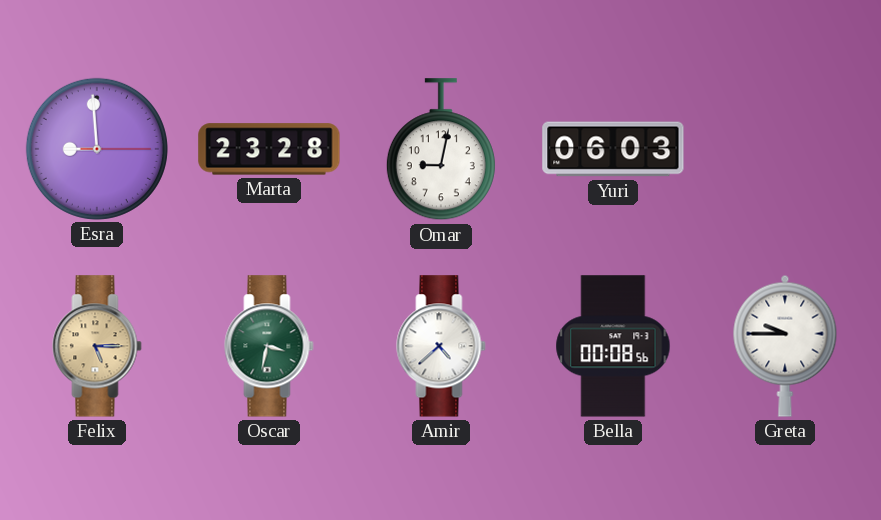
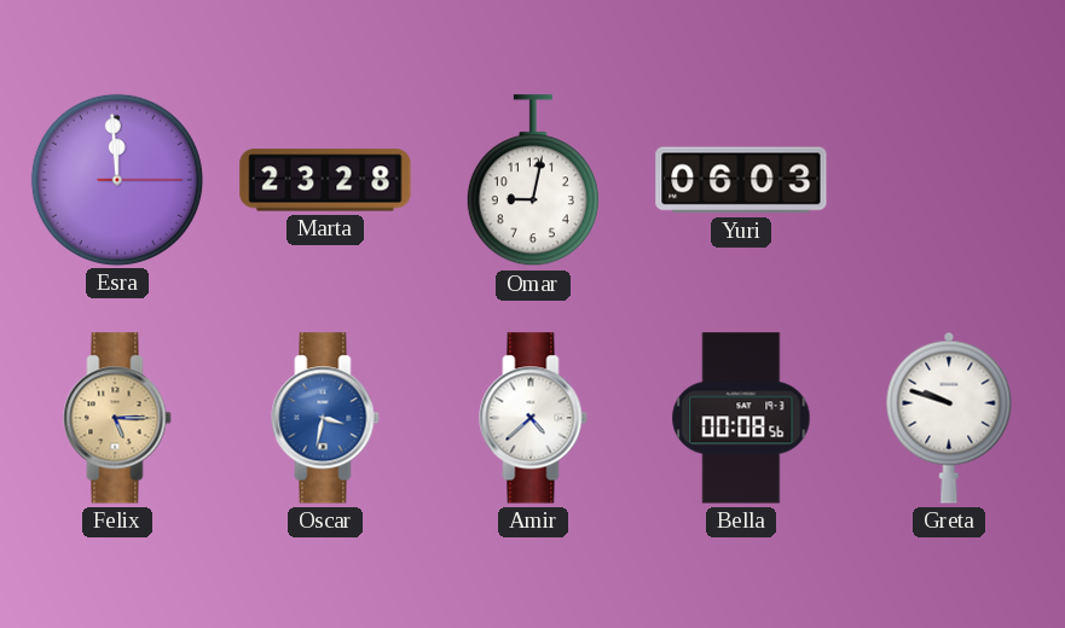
Esra: 8:59 -> 11:59
Oscar dial: green -> blue
Greta: 9:45 -> 9:48
